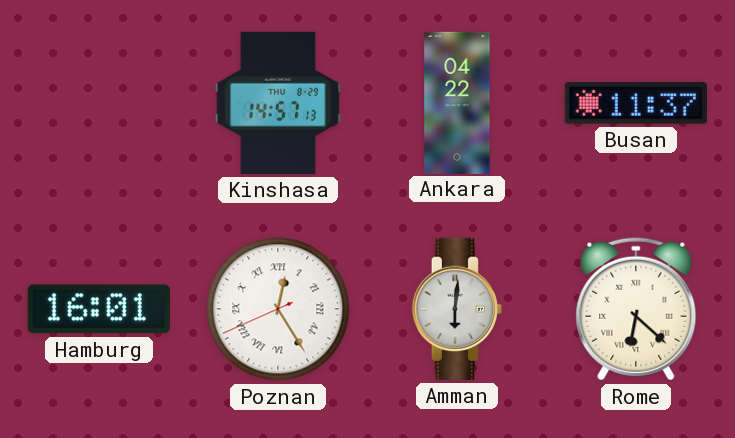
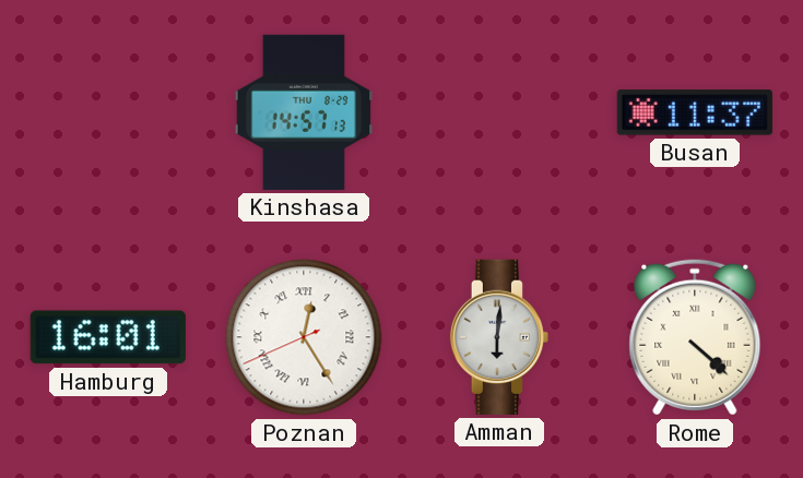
Ankara: 04:22 -> none
Rome: 6:22 -> 4:22
